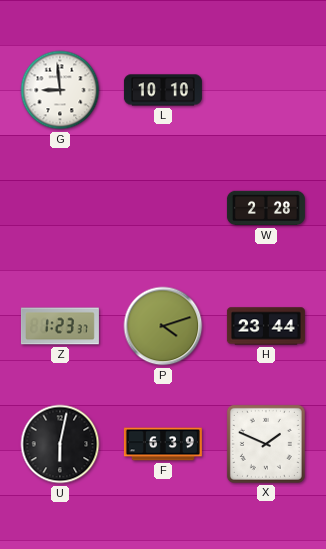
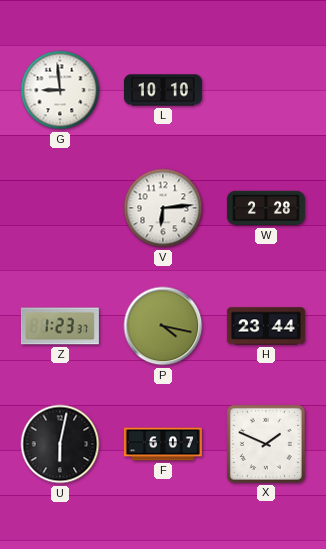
V: none -> 6:14
P: 4:12 -> 4:17
F: 6:39 -> 6:07
